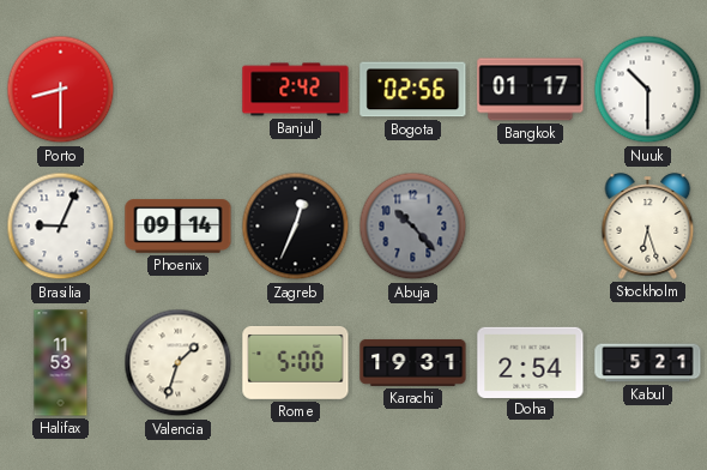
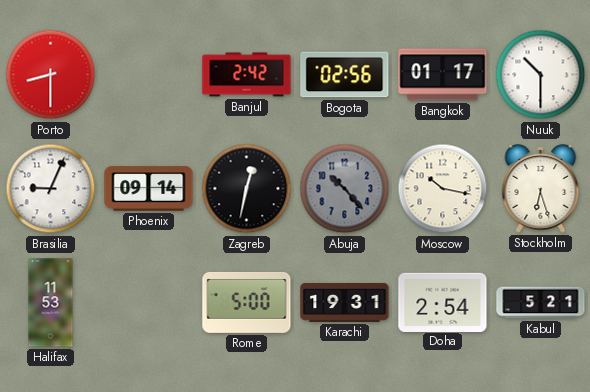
Zagreb: 12:34 -> 12:32
Moscow: none -> 10:17
Valencia: 1:33 -> none
